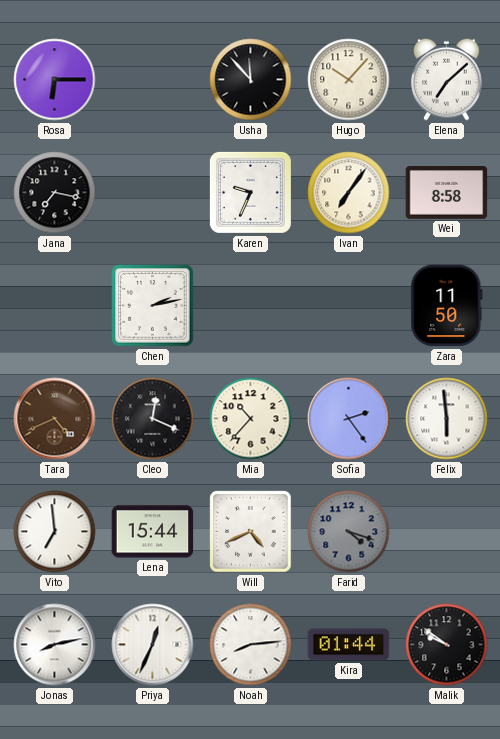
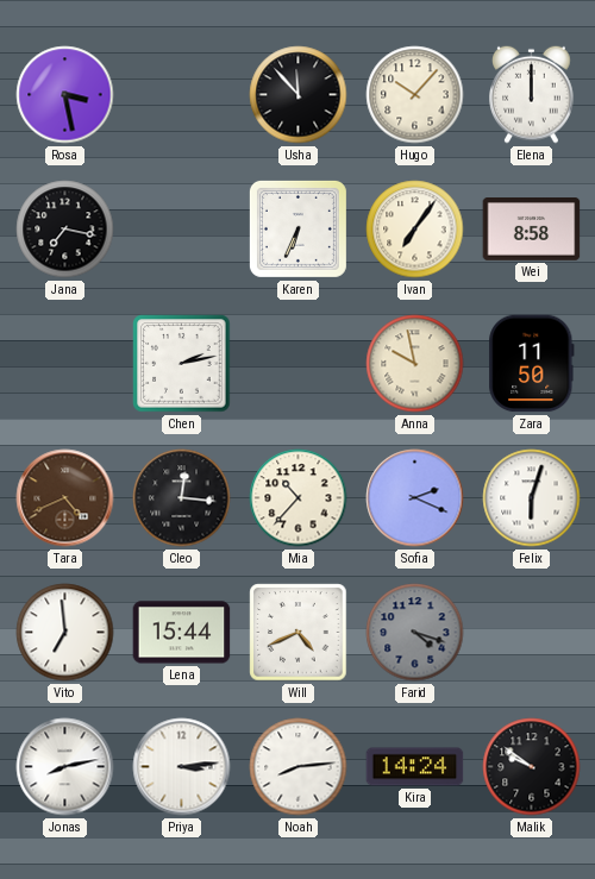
Rosa: 6:15 -> 3:28
Elena: 7:08 -> 12:00
Karen: 9:34 -> 6:34
Anna: none -> 9:58
Cleo: 12:19 -> 12:16
Sofia: 2:24 -> 2:19
Felix: 5:59 -> 6:03
Priya: 12:34 -> 3:14
Kira: 01:44 -> 14:24
